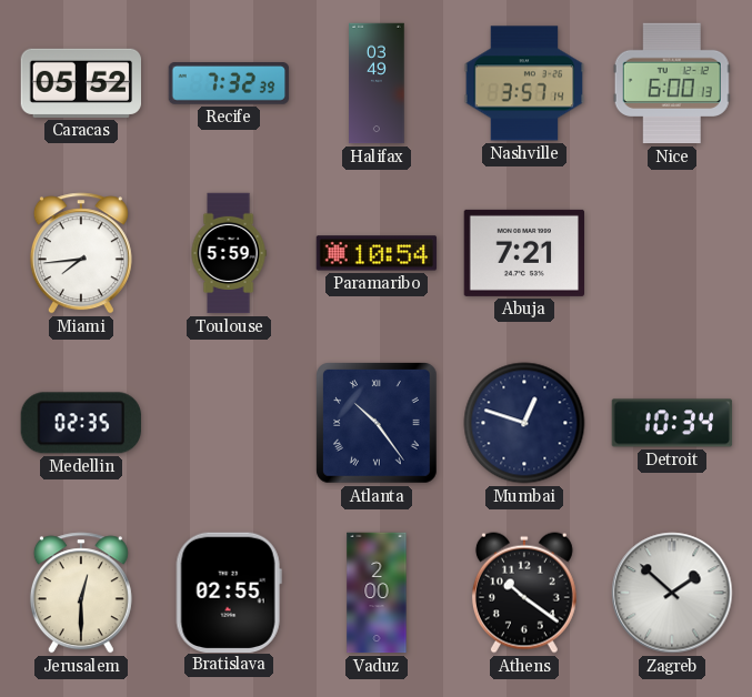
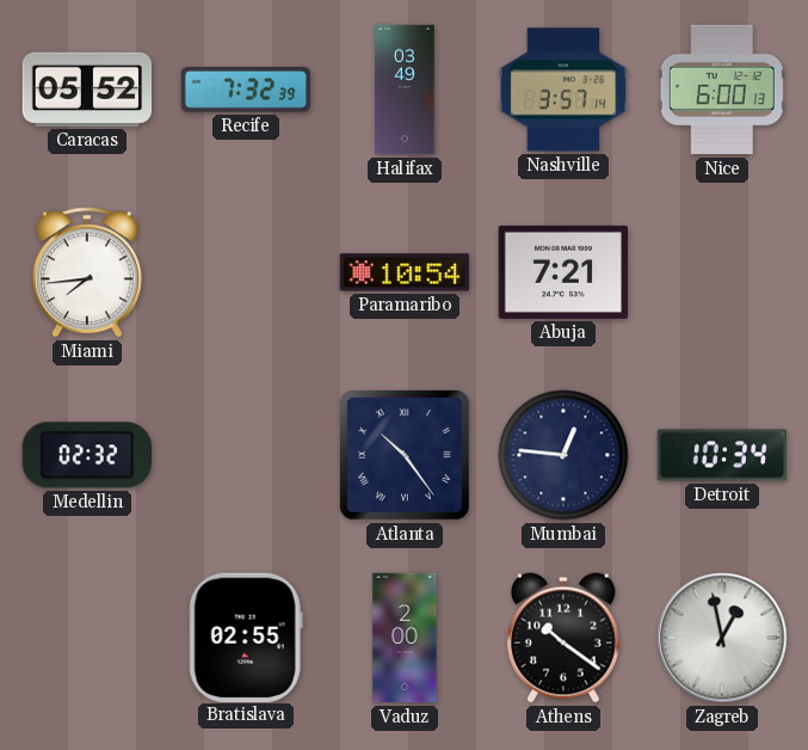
Toulouse: 5:59 -> none
Medellin: 02:35 -> 02:32
Mumbai: 12:48 -> 12:46
Jerusalem: 12:30 -> none
Zagreb: 1:52 -> 12:58
